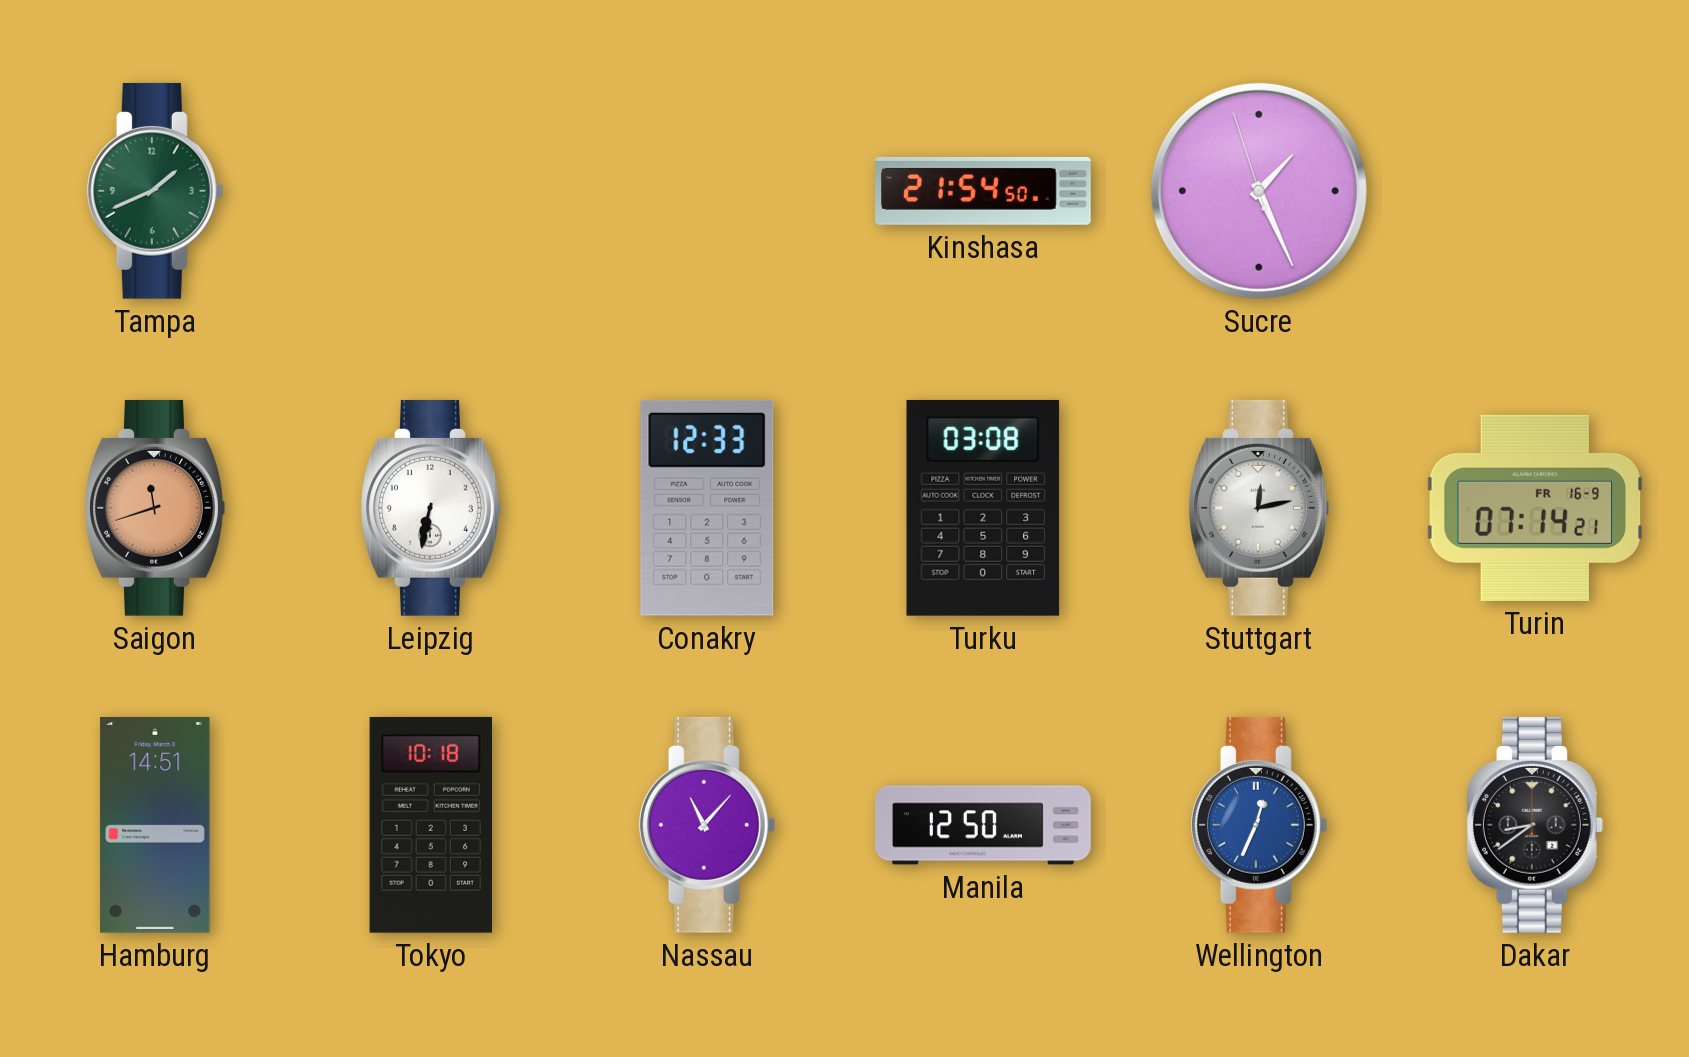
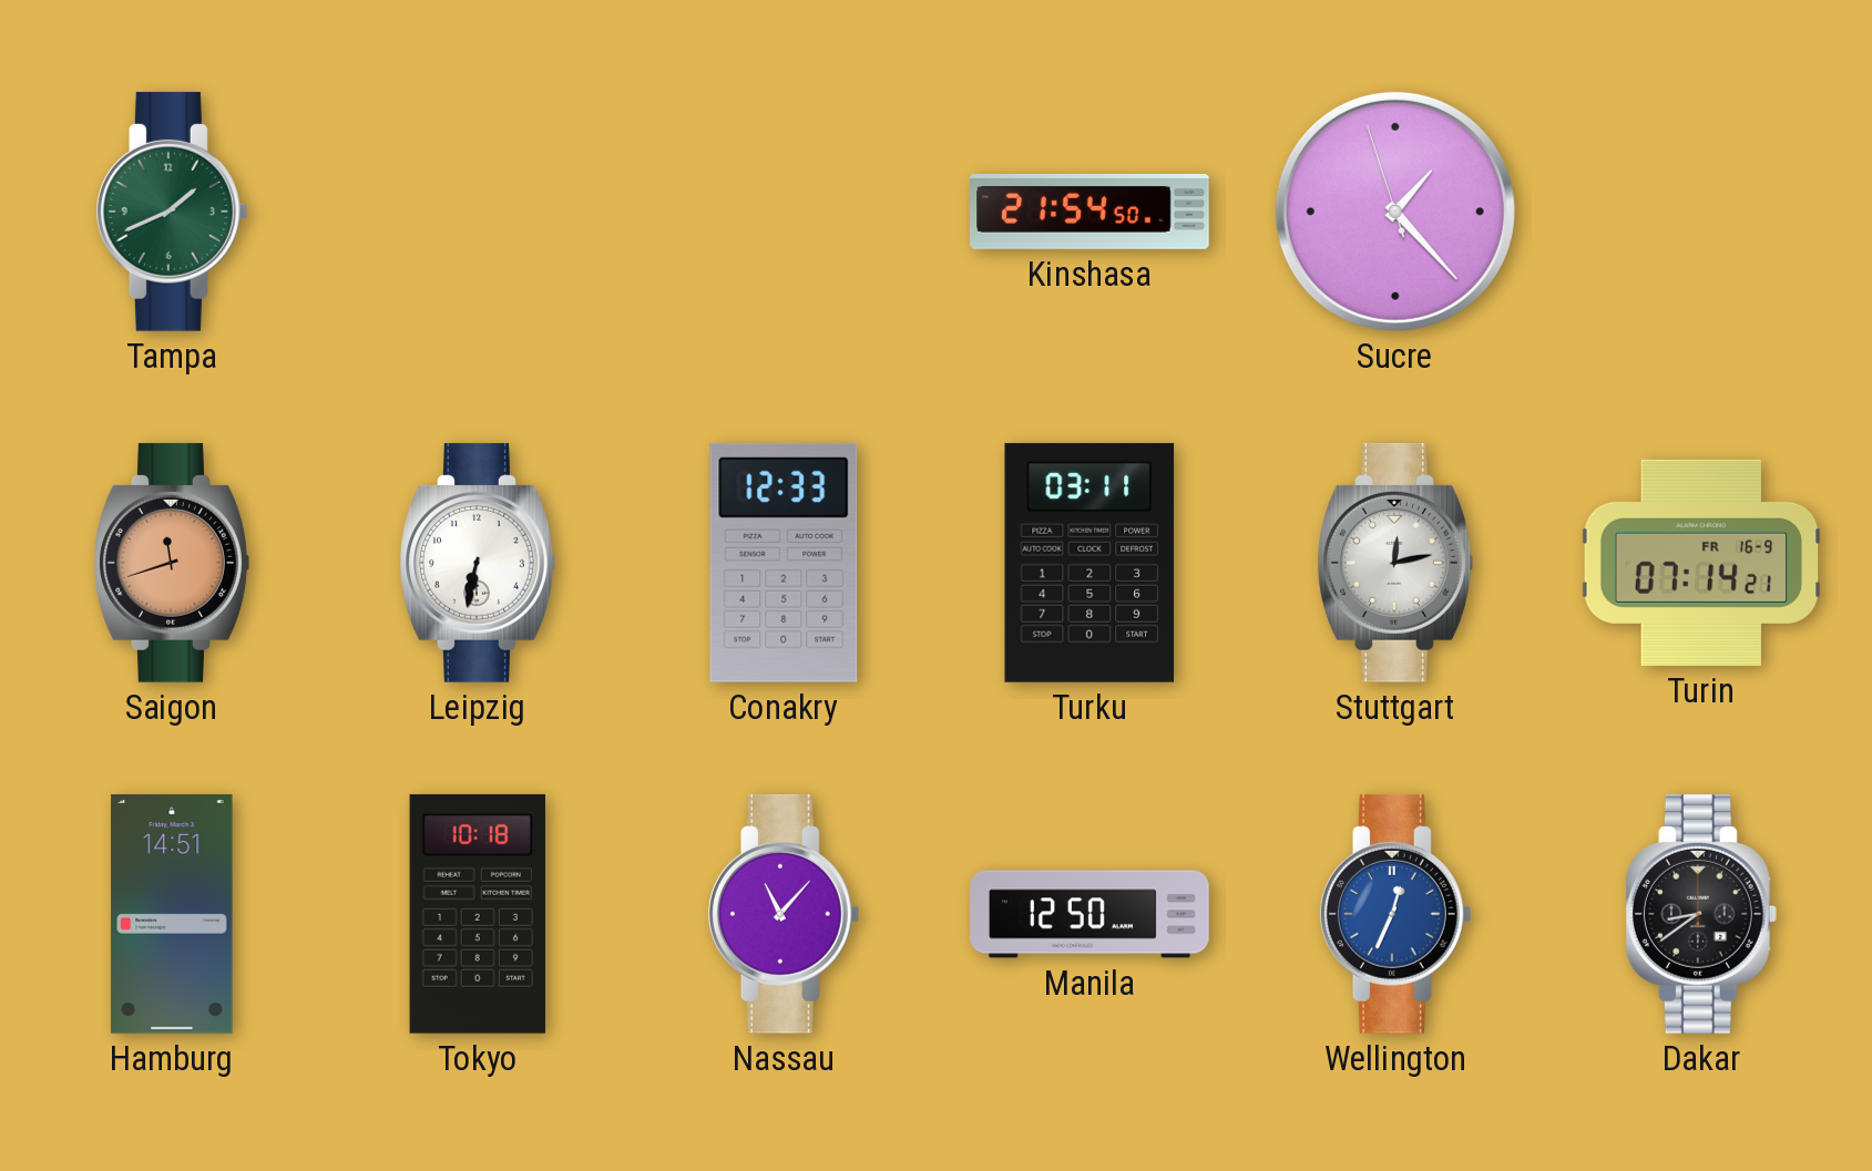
Sucre: 1:25 -> 1:22
Turku: 03:08 -> 03:11
